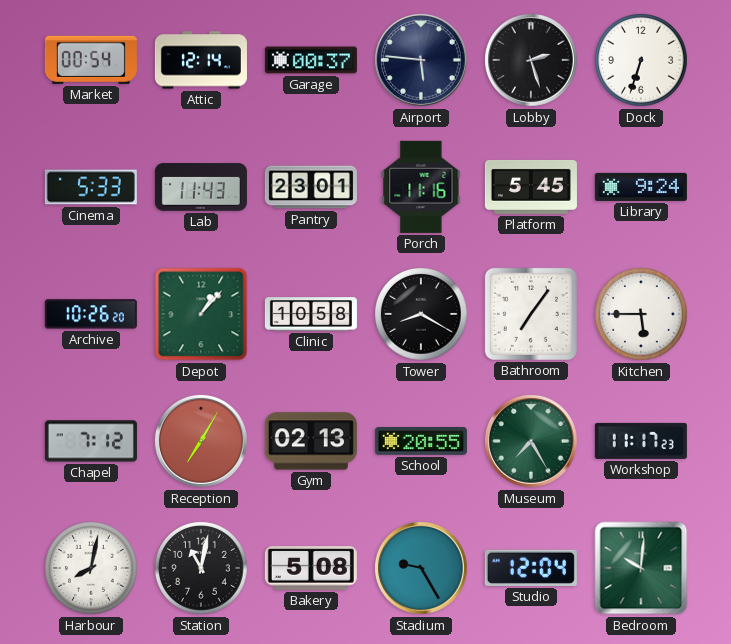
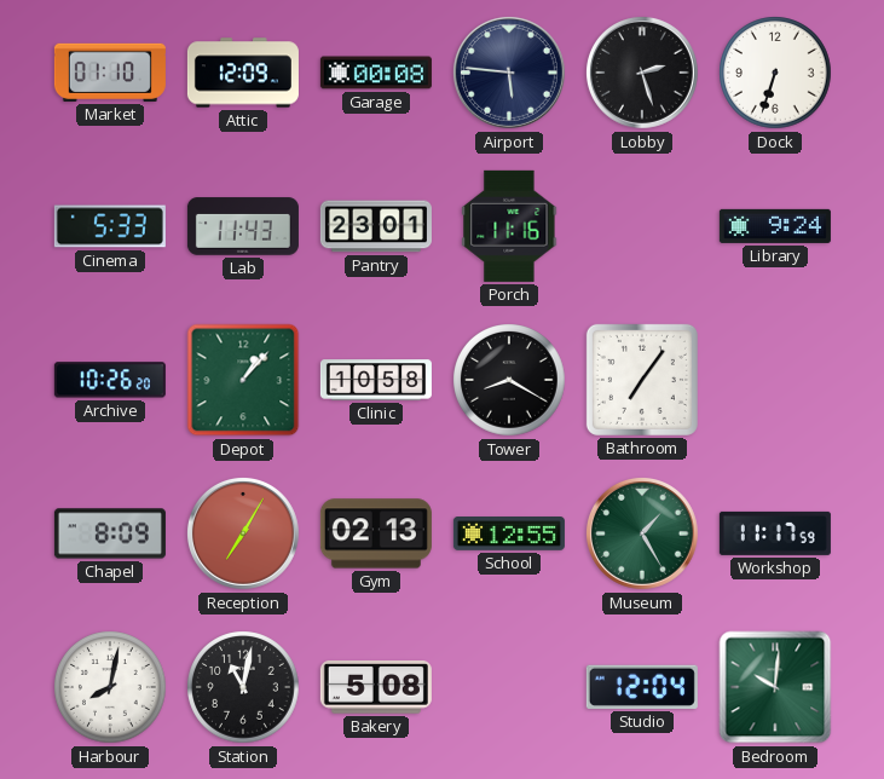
Market: 00:54 -> 01:10
Attic: 12:14 -> 12:09
Garage: 00:37 -> 00:08
Platform: 5:45 -> none
Kitchen: 5:45 -> none
Chapel: 7:12 -> 8:09
School: 20:55 -> 12:55
Museum: 7:25 -> 1:25
Workshop: 11:17:23 -> 11:17:59
Stadium: 9:25 -> none
